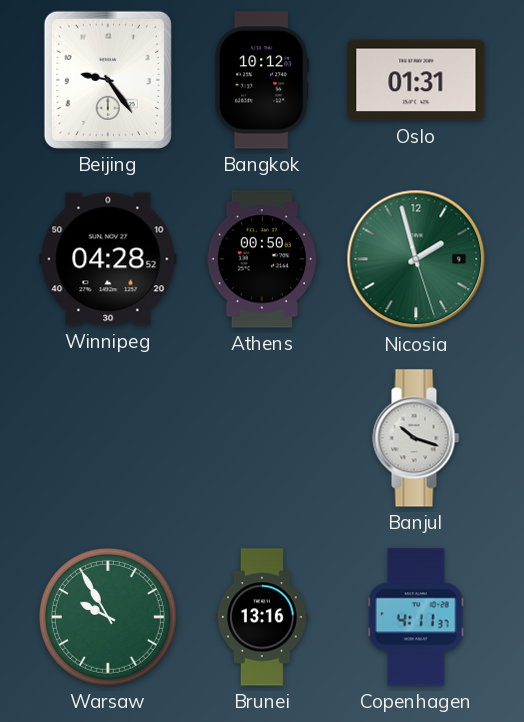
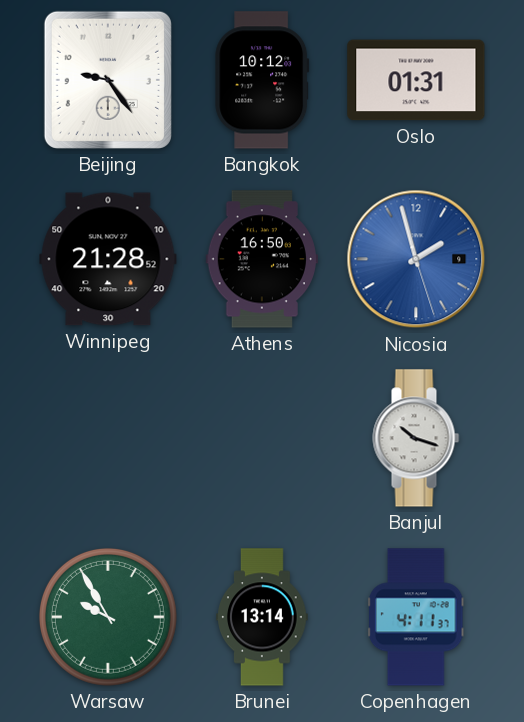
Winnipeg: 04:28 -> 21:28
Athens: 00:50 -> 16:50
Nicosia dial: green -> blue
Brunei: 13:16 -> 13:14
